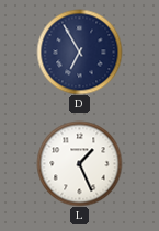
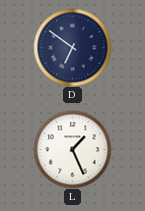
D: 6:55 -> 6:51
